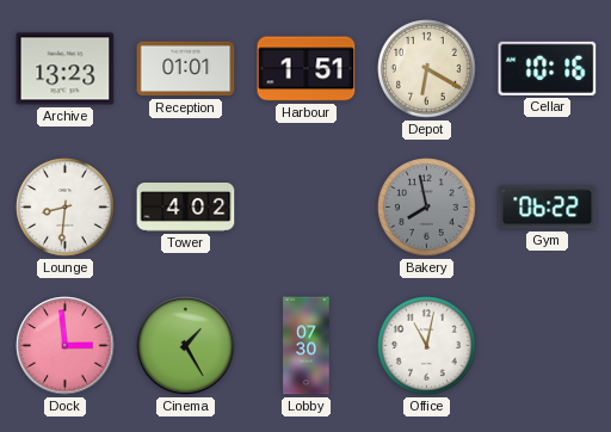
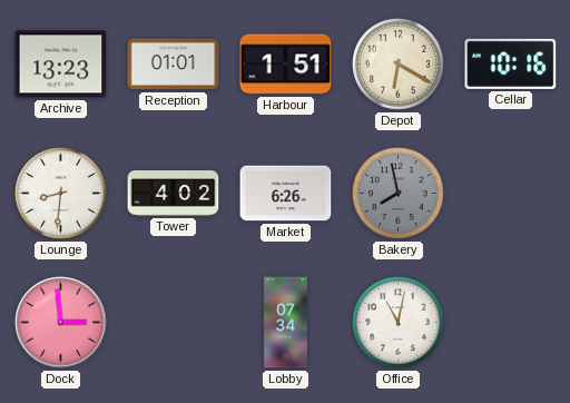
Market: none -> 6:26
Gym: 06:22 -> none
Cinema: 1:25 -> none
Lobby: 07:30 -> 07:34
